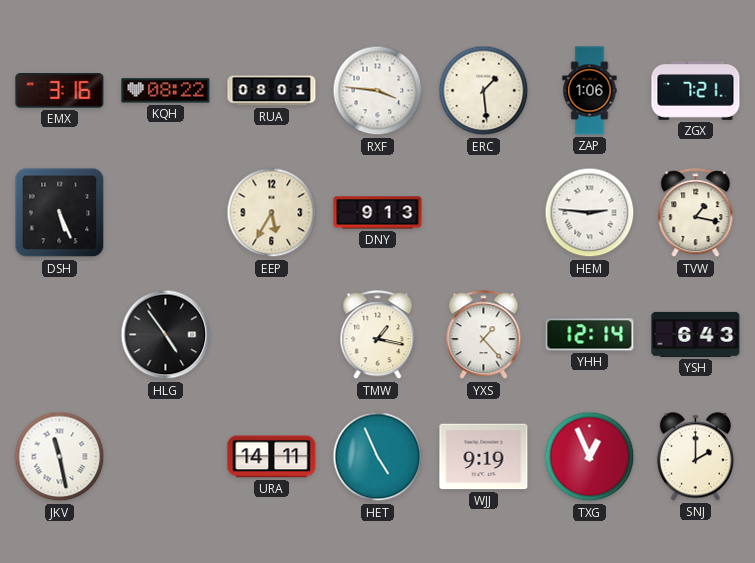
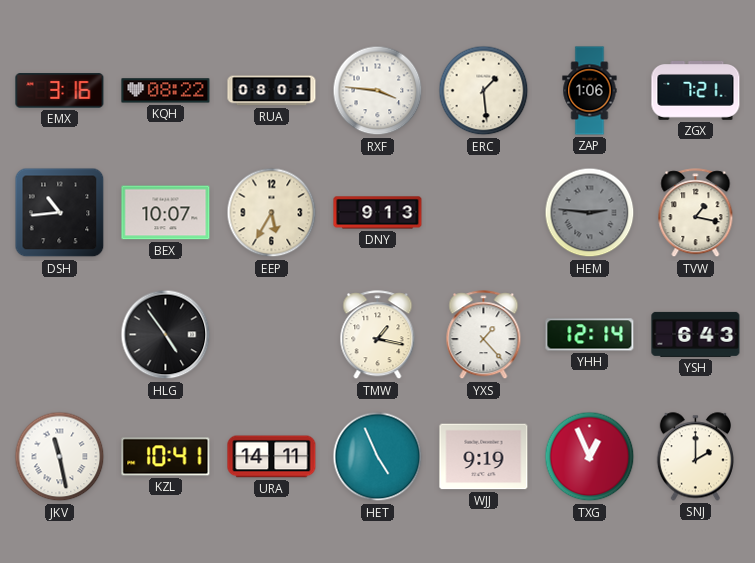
DSH: 5:26 -> 10:44
BEX: none -> 10:07
HEM dial: white -> grey
KZL: none -> 10:41
